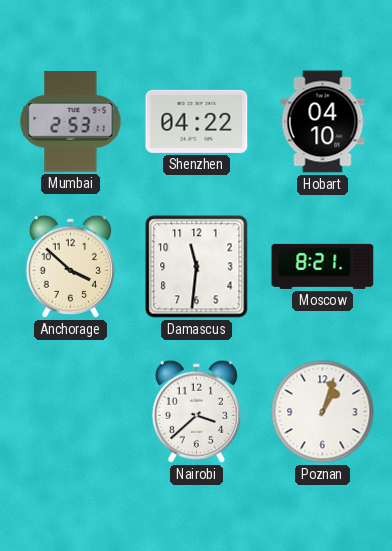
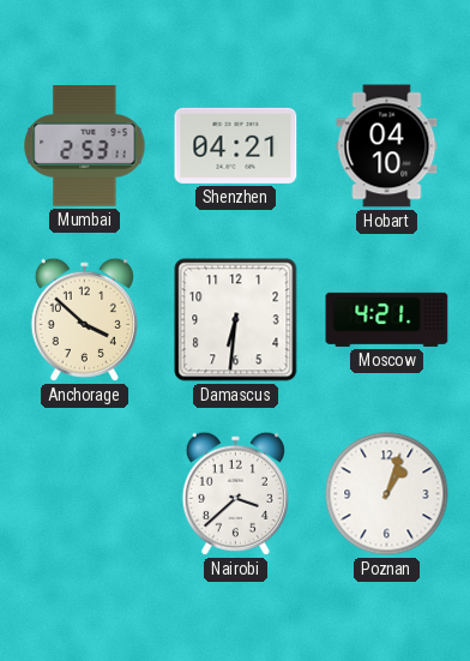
Shenzhen: 04:22 -> 04:21
Damascus: 11:31 -> 6:31
Moscow: 8:21 -> 4:21
